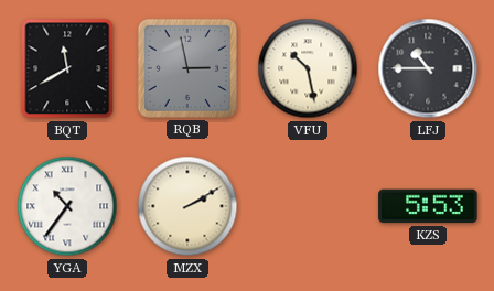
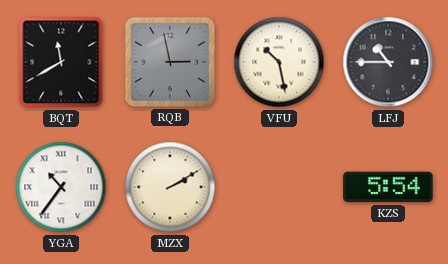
KZS: 5:53 -> 5:54
